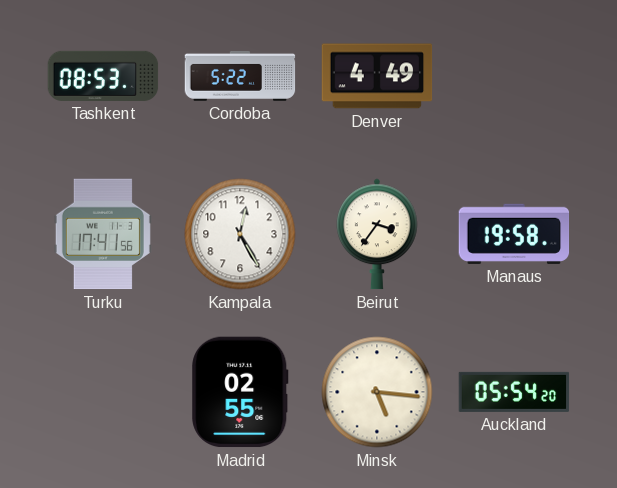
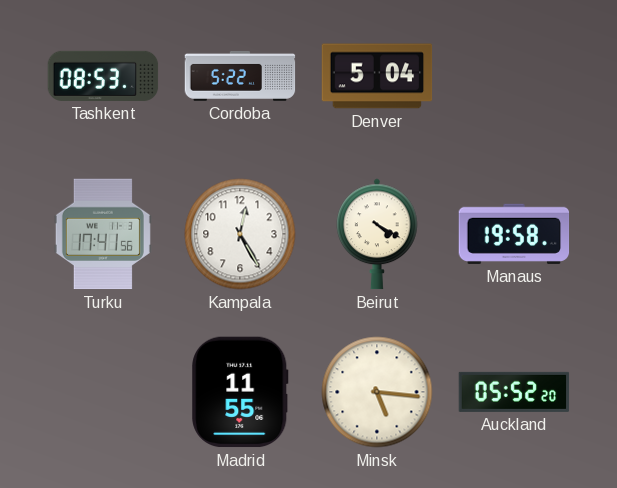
Denver: 4:49 -> 5:04
Beirut: 3:36 -> 4:20
Madrid: 02:55 -> 11:55
Auckland: 05:54 -> 05:52
